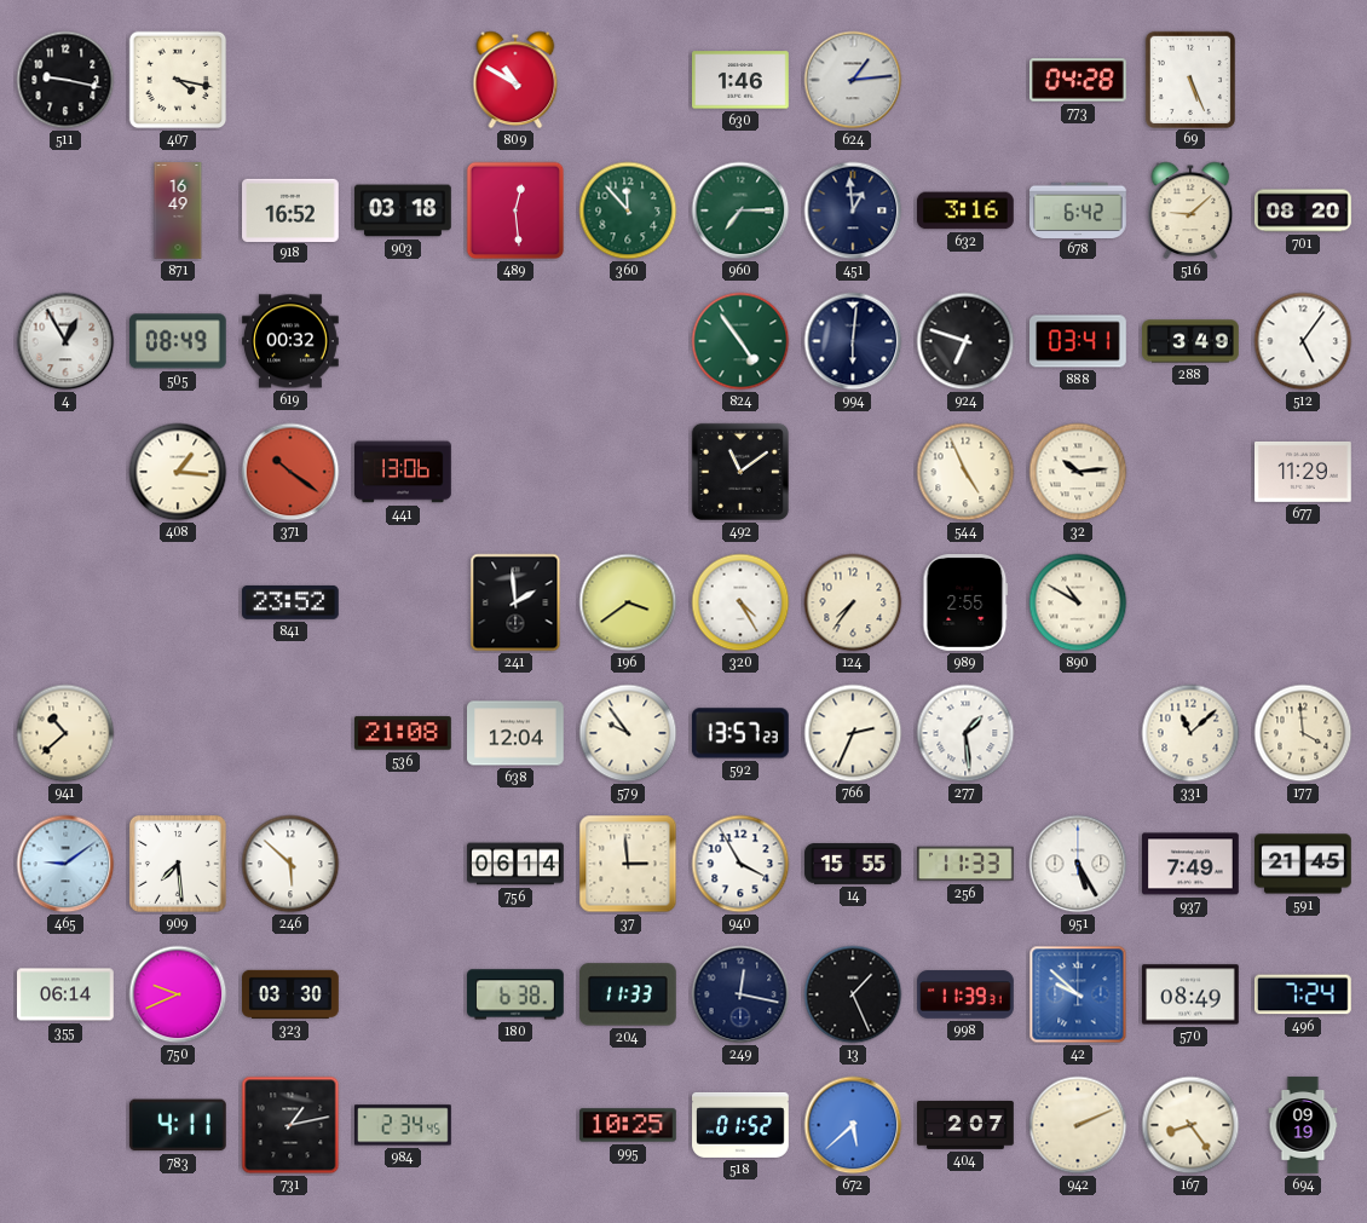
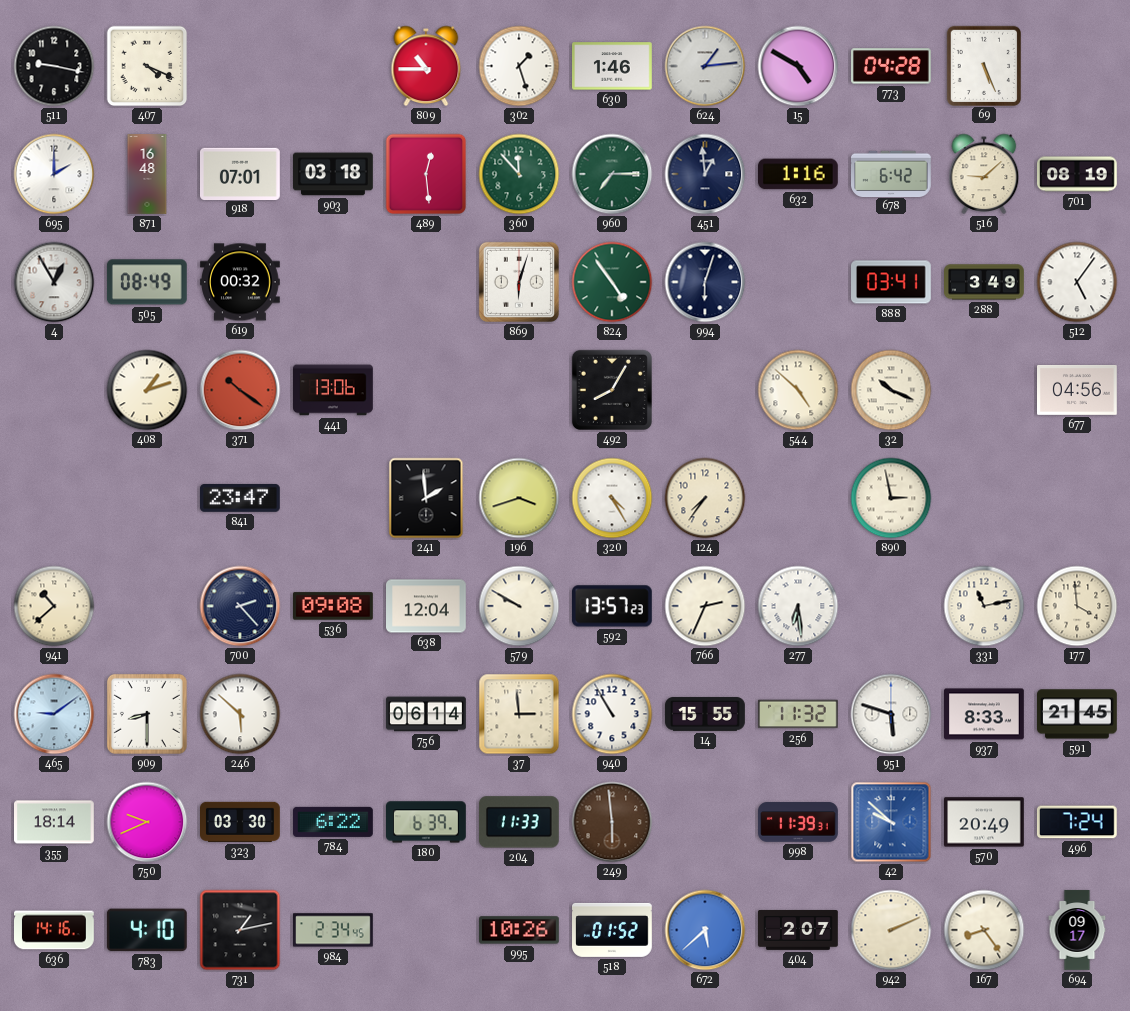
407: 4:17 -> 4:19
809: 10:50 -> 10:45
302: none -> 1:27
15: none -> 4:50
695: none -> 2:00
871: 16:49 -> 16:48
918: 16:52 -> 07:01
632: 3:16 -> 1:16
701: 08:20 -> 08:19
869: none -> 6:03
994: 6:01 -> 6:03
924: 6:48 -> none
408: 1:16 -> 1:12
492: 11:09 -> 8:05
544: 4:56 -> 4:52
32: 10:14 -> 10:19
677: 11:29 -> 04:56
841: 23:52 -> 23:47
196: 3:39 -> 3:42
989: 2:55 -> none
890: 10:50 -> 2:58
700: none -> 2:23
536: 21:08 -> 09:08
579: 9:54 -> 9:50
277: 1:29 -> 6:29
331: 11:08 -> 11:13
909: 7:29 -> 8:30
940: 3:55 -> 10:55
256: 11:33 -> 11:32
951: 5:25 -> 5:48
937: 7:49 -> 8:33
355: 06:14 -> 18:14
784: none -> 6:22
180: 6:38 -> 6:39
249: 12:17 -> 5:59
249 dial: navy -> brown
13: 1:26 -> none
570: 08:49 -> 20:49
636: none -> 14:16
783: 4:11 -> 4:10
995: 10:25 -> 10:26
694: 09:19 -> 09:17
